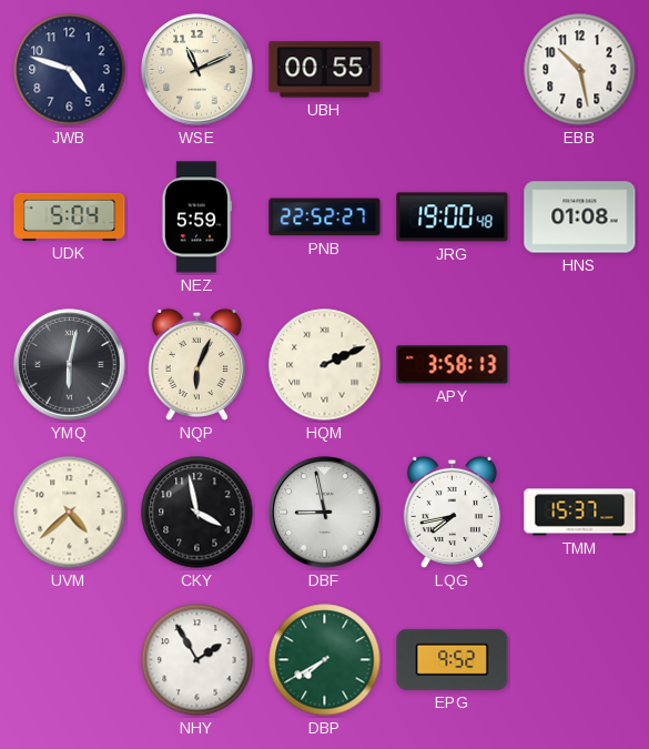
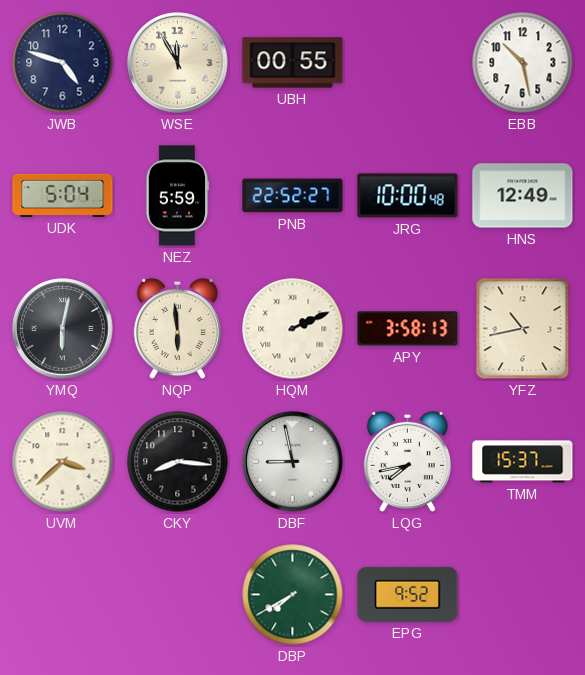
WSE: 11:11 -> 11:55
JRG: 19:00 -> 10:00
HNS: 01:08 -> 12:49
NQP: 6:04 -> 5:59
YFZ: none -> 10:43
UVM: 4:38 -> 3:38
CKY: 3:58 -> 8:16
NHY: 1:55 -> none
